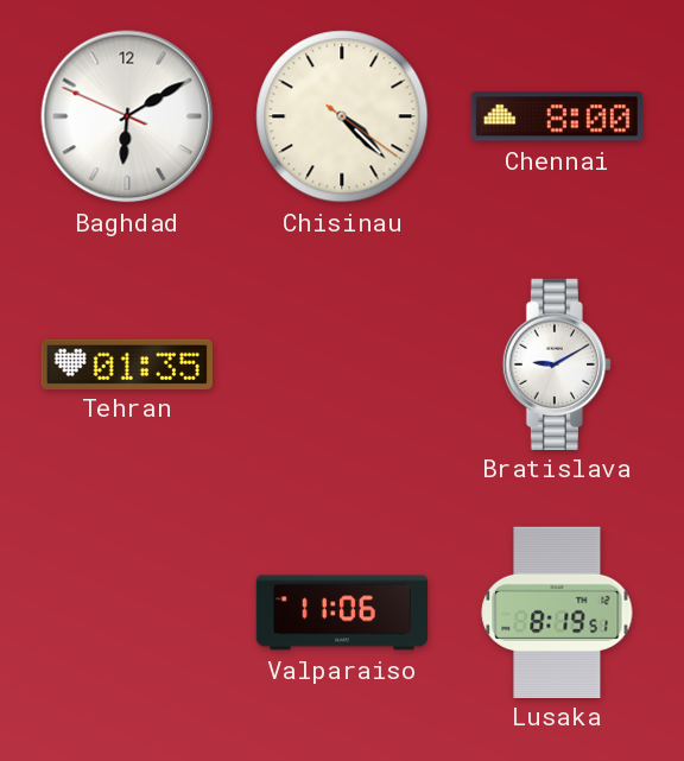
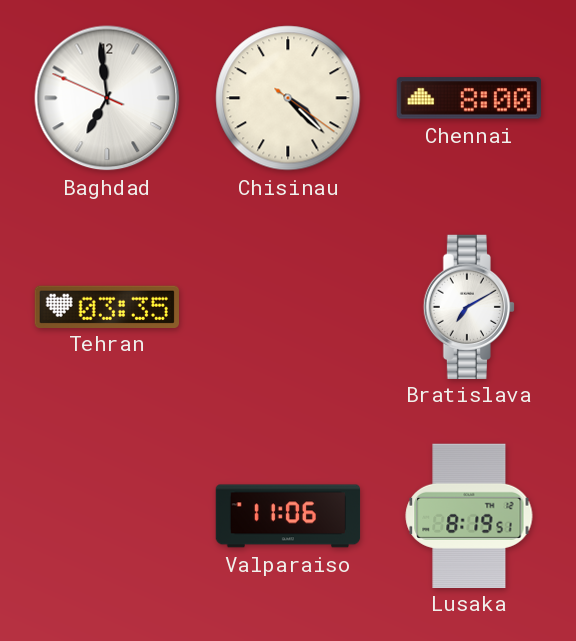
Baghdad: 6:09 -> 6:58
Tehran: 01:35 -> 03:35
Bratislava: 9:10 -> 7:10
